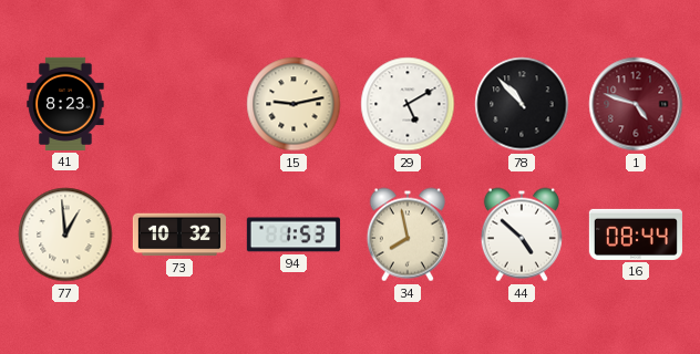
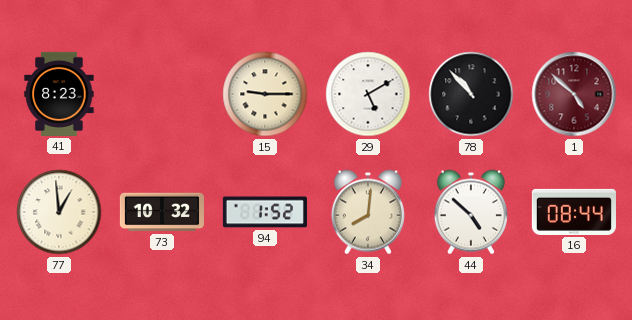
15: 9:13 -> 9:15
1: 4:48 -> 4:52
94: 1:53 -> 1:52
34: 7:58 -> 8:01
